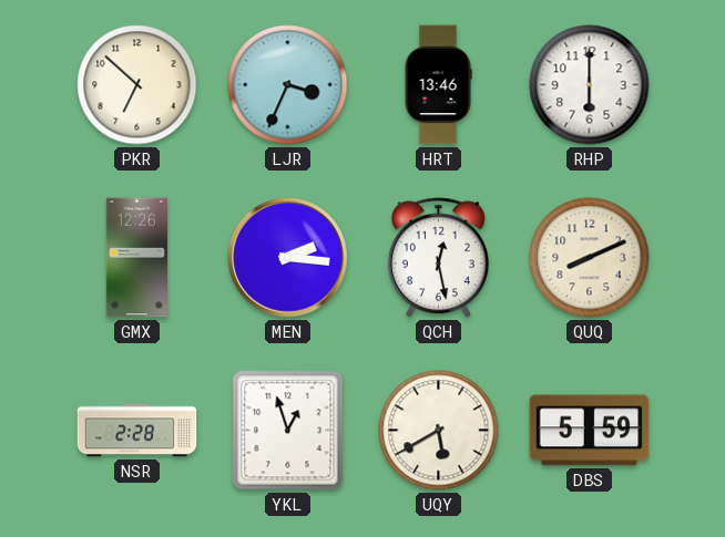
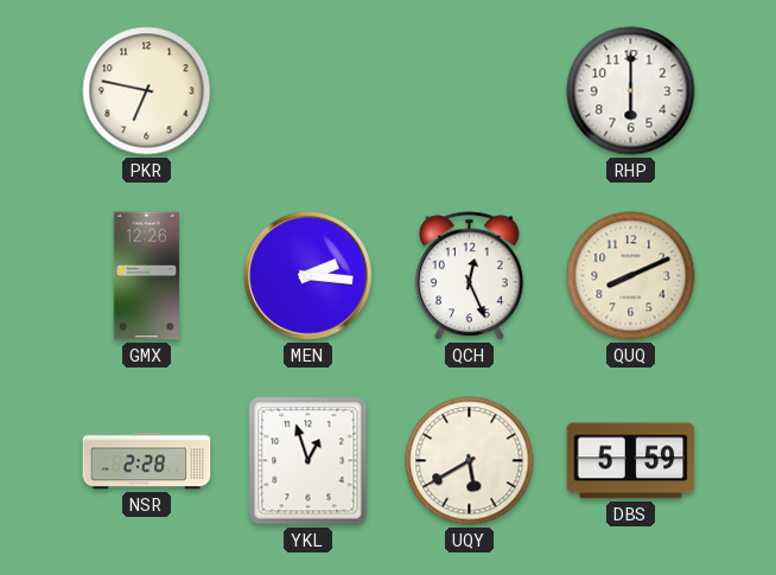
PKR: 6:52 -> 6:47
LJR: 3:34 -> none
HRT: 13:46 -> none
QCH: 12:28 -> 12:26
